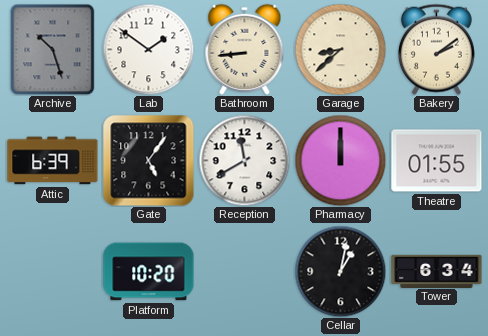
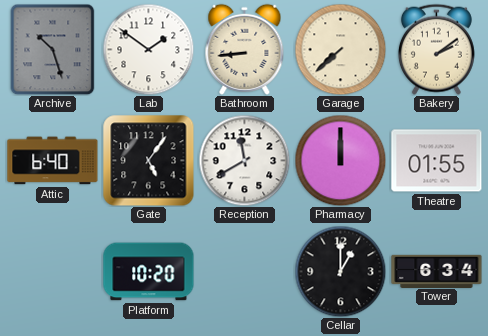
Garage: 8:38 -> 7:38
Attic: 6:39 -> 6:40
Cellar: 1:02 -> 1:00
